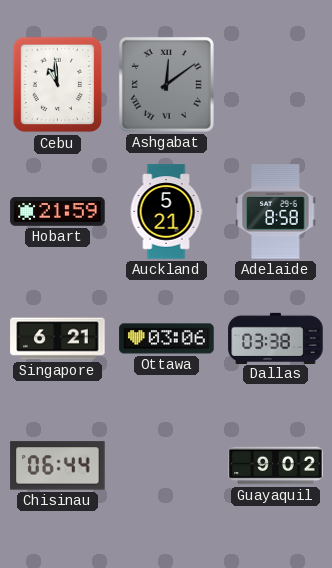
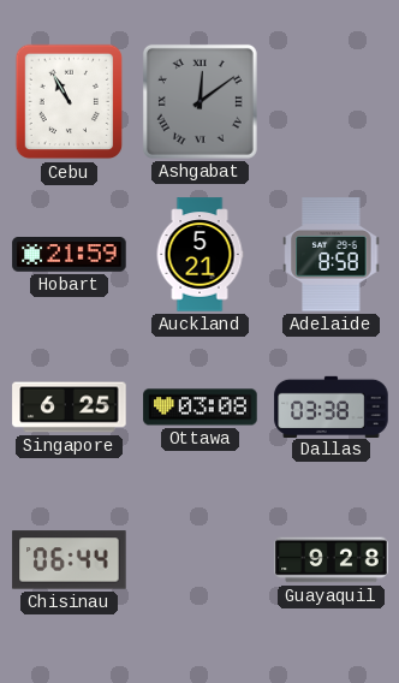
Cebu: 10:59 -> 10:55
Singapore: 6:21 -> 6:25
Ottawa: 03:06 -> 03:08
Guayaquil: 9:02 -> 9:28
